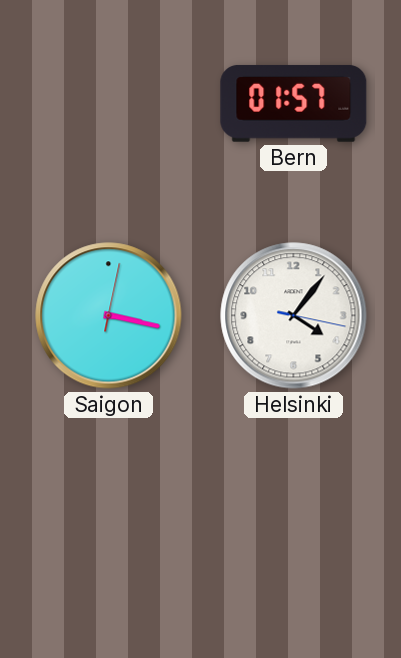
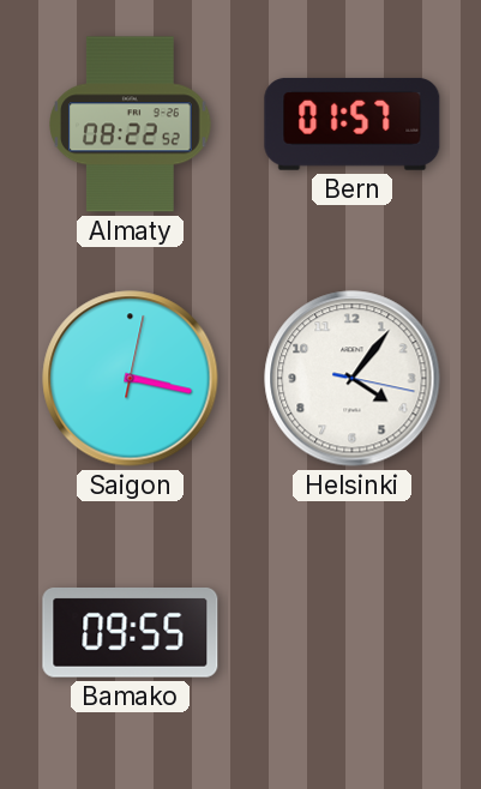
Almaty: none -> 08:22
Bamako: none -> 09:55
